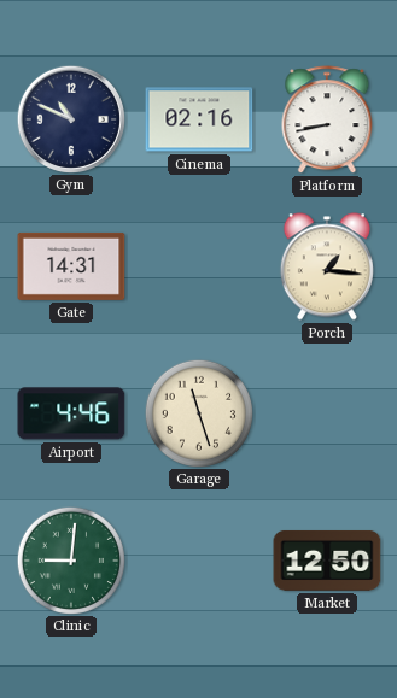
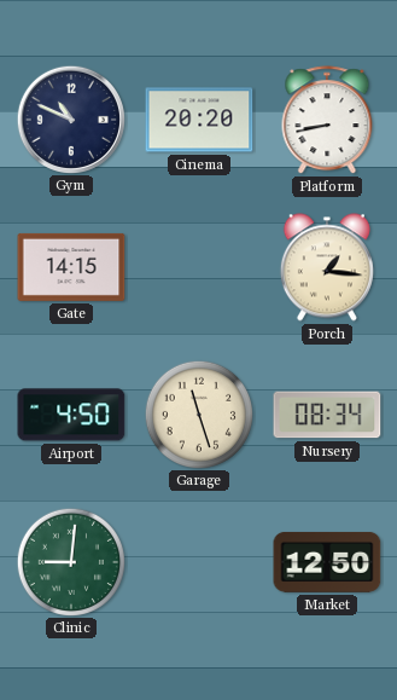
Cinema: 02:16 -> 20:20
Gate: 14:31 -> 14:15
Airport: 4:46 -> 4:50
Nursery: none -> 08:34
